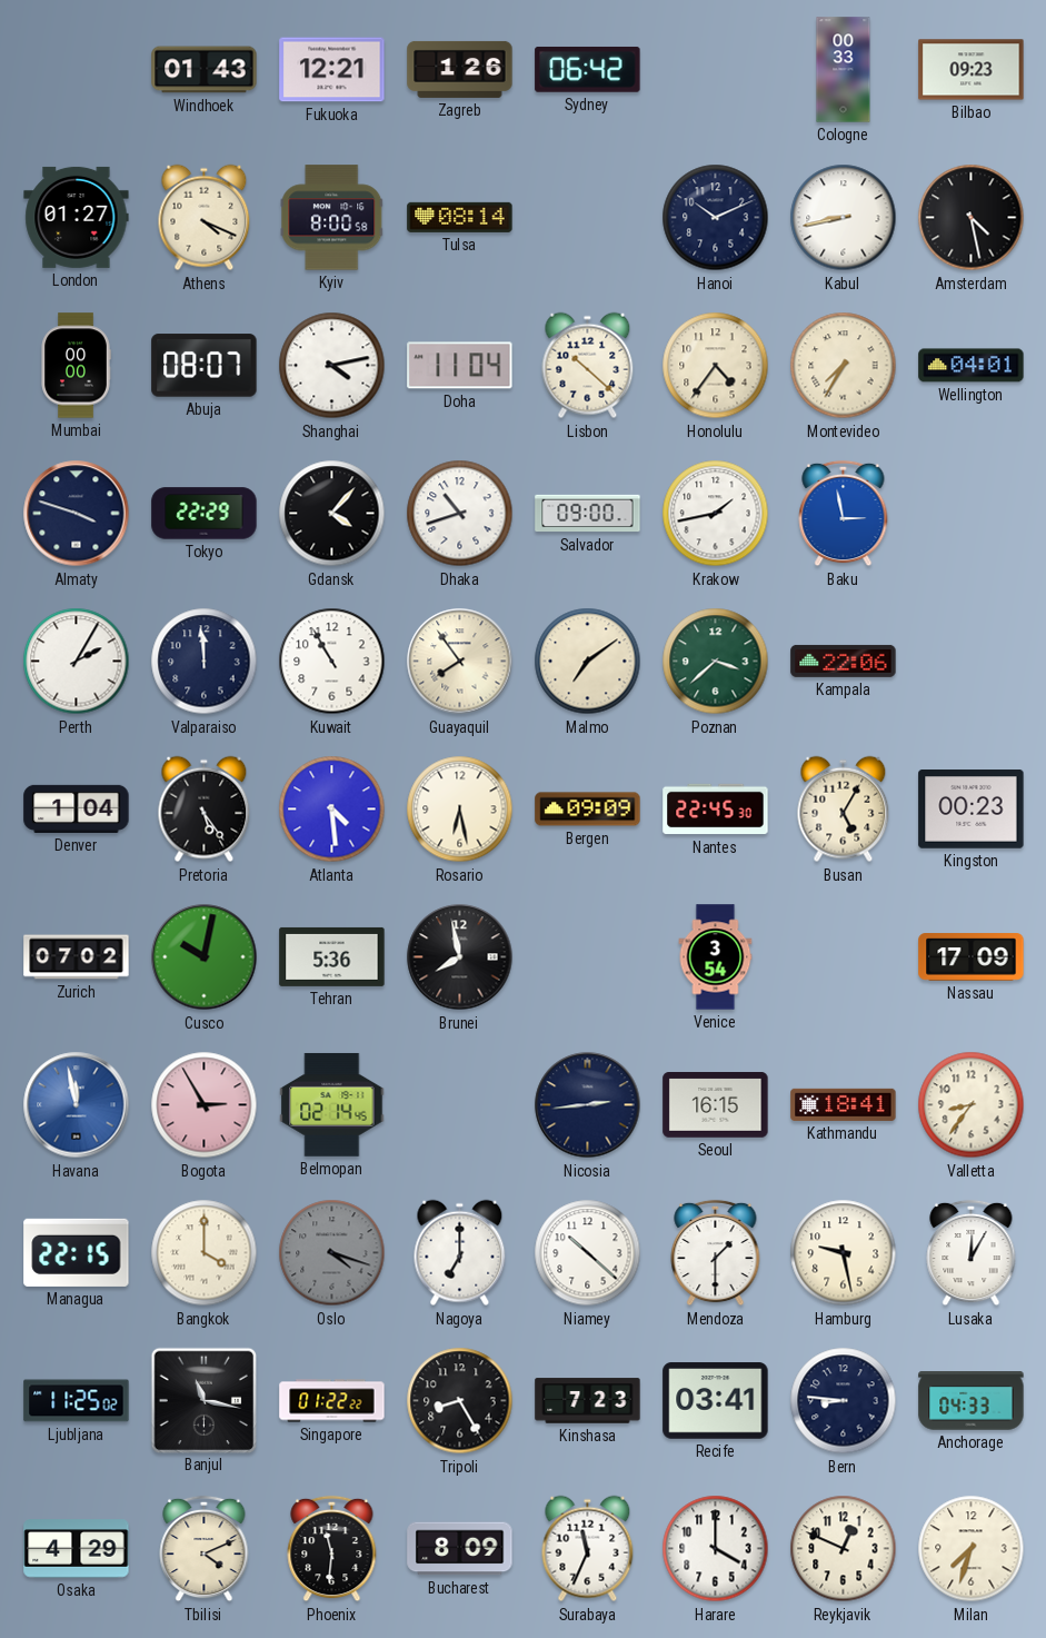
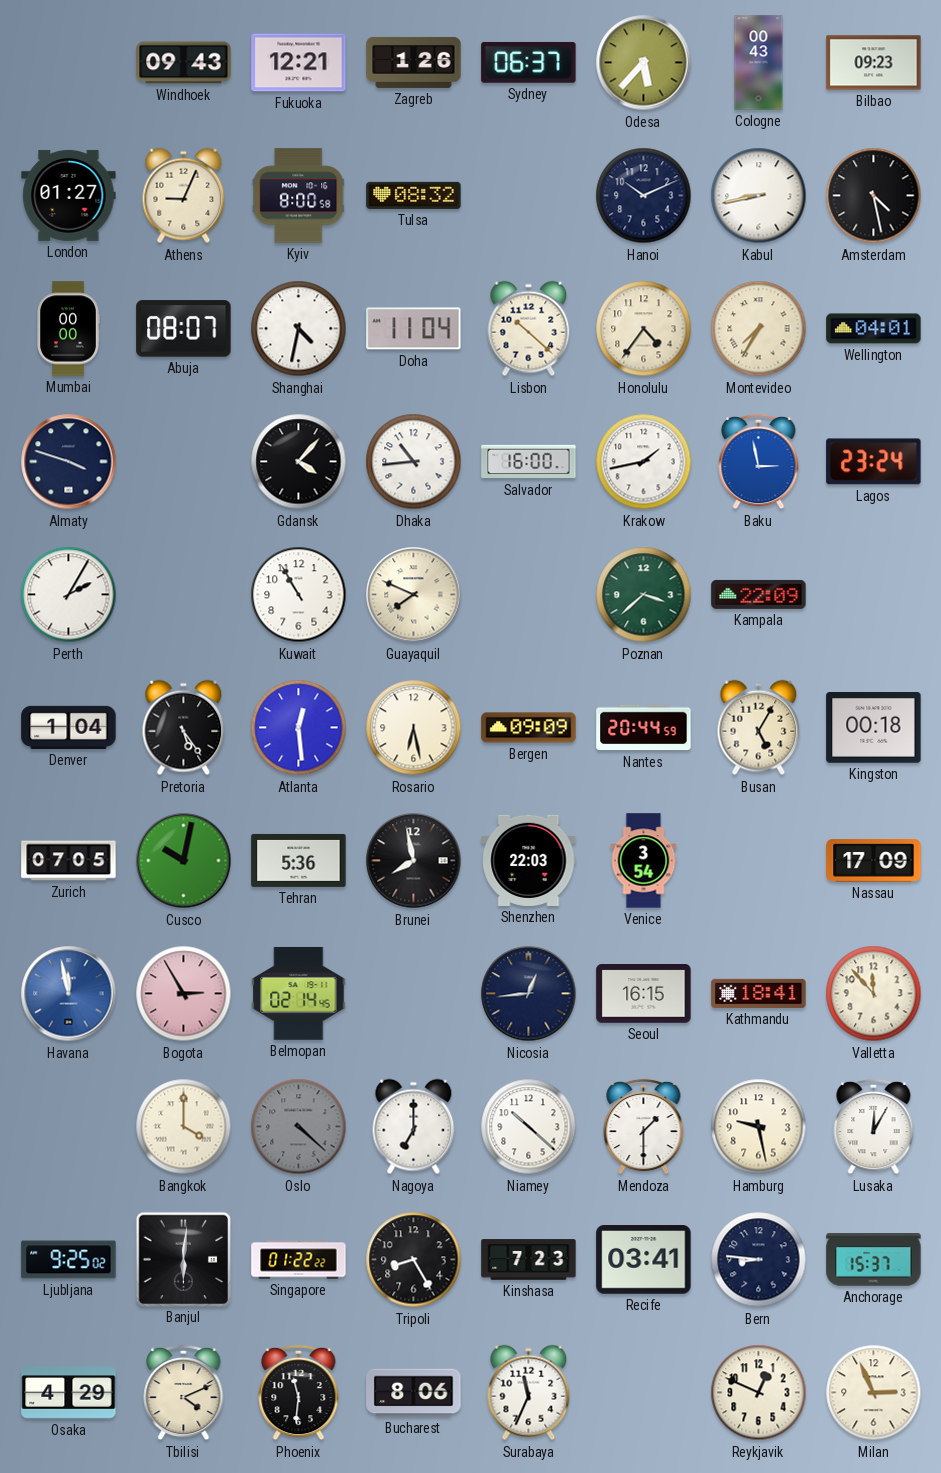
Windhoek: 01:43 -> 09:43
Sydney: 06:42 -> 06:37
Odesa: none -> 5:37
Cologne: 00:33 -> 00:43
Athens: 4:19 -> 9:04
Tulsa: 08:14 -> 08:32
Shanghai: 4:13 -> 4:32
Tokyo: 22:29 -> none
Dhaka: 10:42 -> 10:44
Salvador: 09:00 -> 16:00
Lagos: none -> 23:24
Valparaiso: 11:59 -> none
Guayaquil: 7:54 -> 7:49
Malmo: 7:09 -> none
Kampala: 22:06 -> 22:09
Atlanta: 4:29 -> 12:29
Nantes: 22:45 -> 20:44
Kingston: 00:23 -> 00:18
Zurich: 07:02 -> 07:05
Shenzhen: none -> 22:03
Nicosia: 2:44 -> 12:44
Valletta: 8:36 -> 11:53
Managua: 22:15 -> none
Oslo: 4:18 -> 4:22
Ljubljana: 11:25 -> 9:25
Banjul: 11:17 -> 6:01
Anchorage: 04:33 -> 15:37
Bucharest: 8:09 -> 8:06
Harare: 4:00 -> none
Milan: 7:33 -> 2:56
